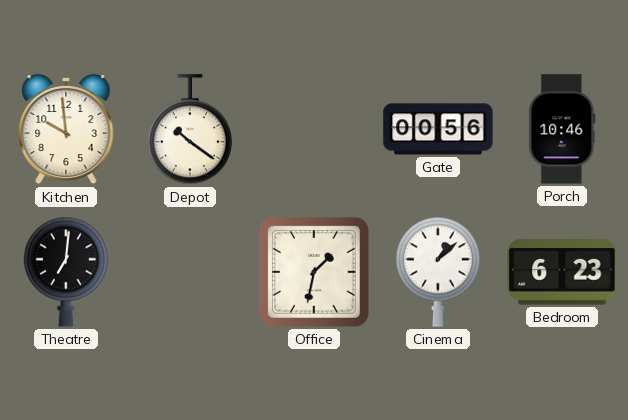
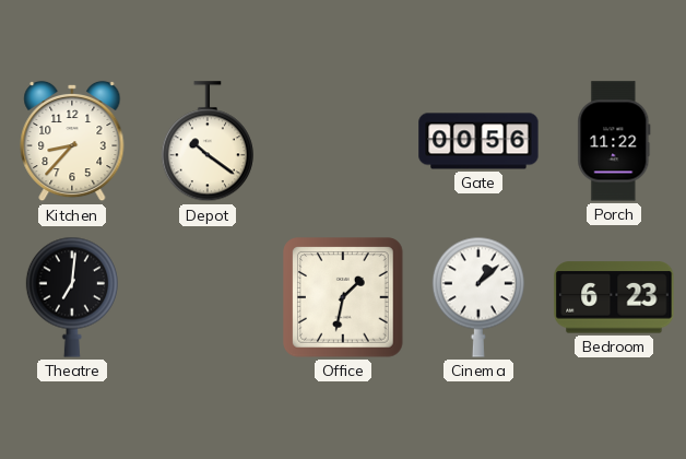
Kitchen: 9:59 -> 8:37
Porch: 10:46 -> 11:22
